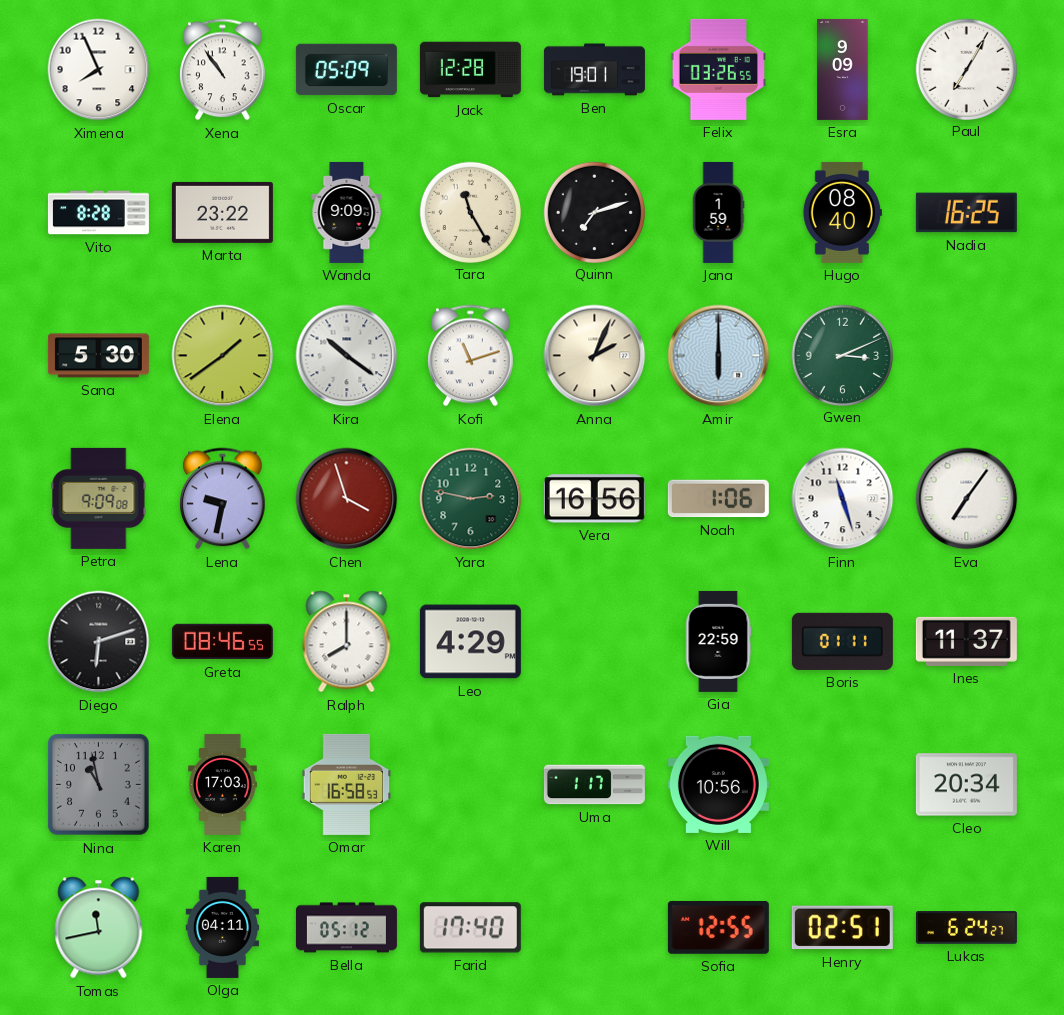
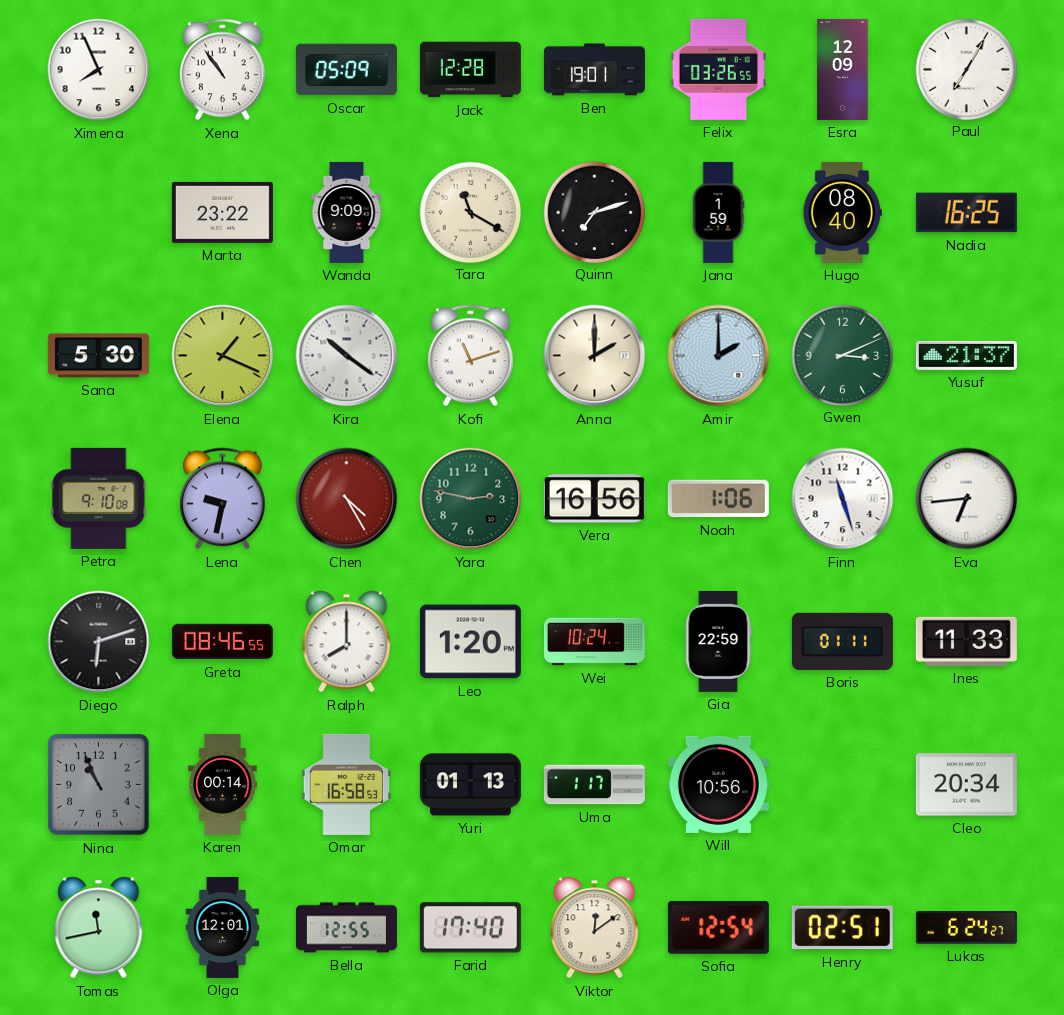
Esra: 9:09 -> 12:09
Vito: 8:28 -> none
Tara: 11:25 -> 11:20
Elena: 1:39 -> 1:19
Anna: 2:04 -> 2:00
Amir: 6:00 -> 2:00
Yusuf: none -> 21:37
Petra: 9:09 -> 9:10
Chen: 3:57 -> 4:25
Eva: 7:06 -> 6:44
Leo: 4:29 -> 1:20
Wei: none -> 10:24
Ines: 11:37 -> 11:33
Nina: 10:58 -> 10:56
Karen: 17:03 -> 00:14
Yuri: none -> 01:13
Olga: 04:11 -> 12:01
Bella: 05:12 -> 12:55
Viktor: none -> 12:09
Sofia: 12:55 -> 12:54
